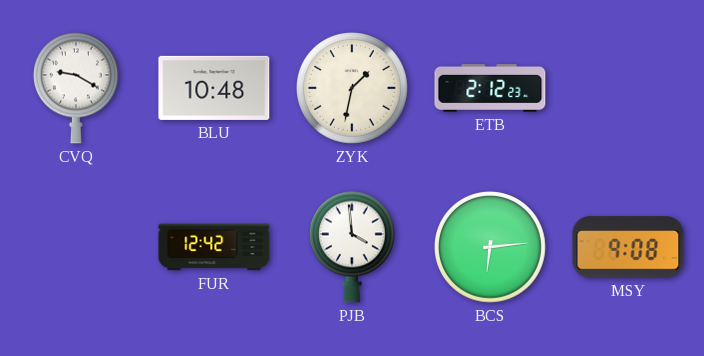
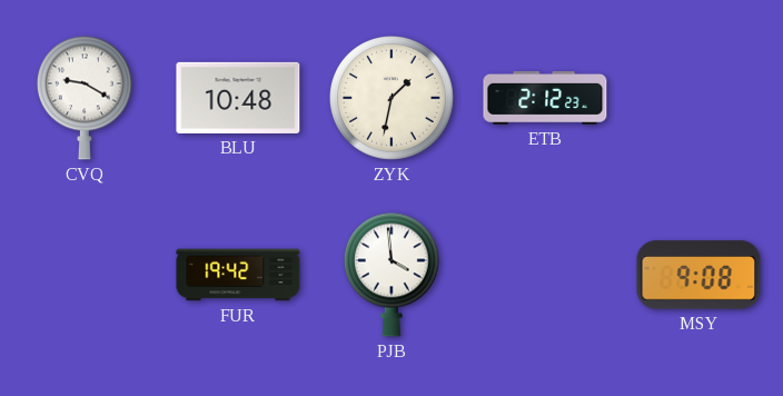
FUR: 12:42 -> 19:42
BCS: 6:14 -> none
